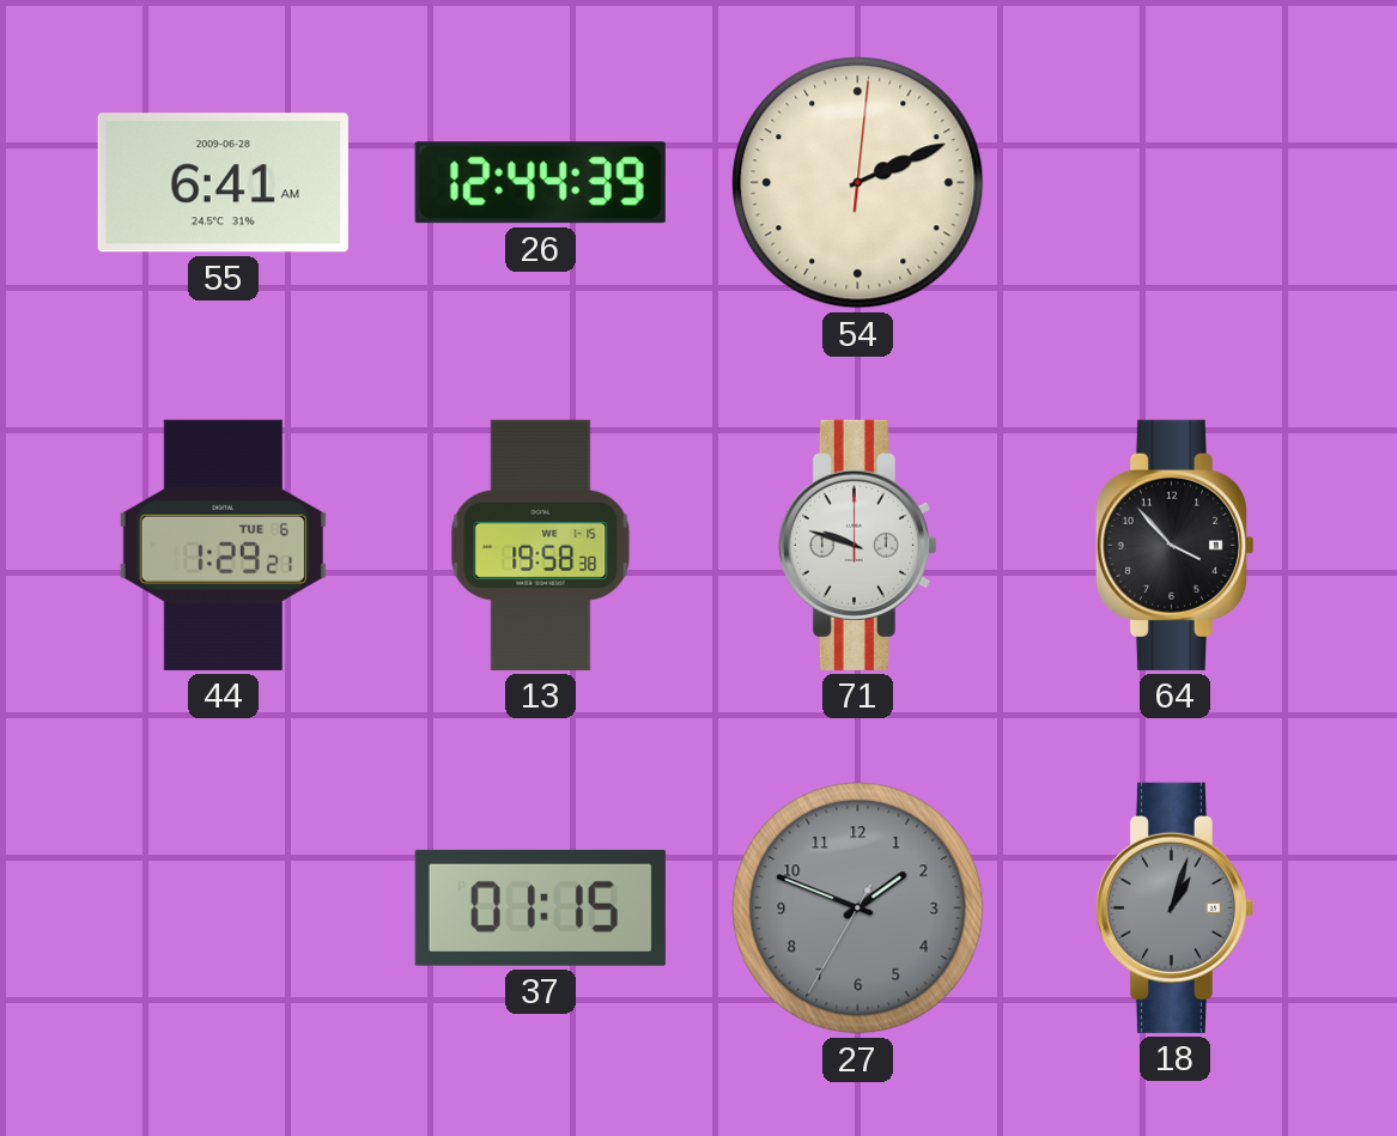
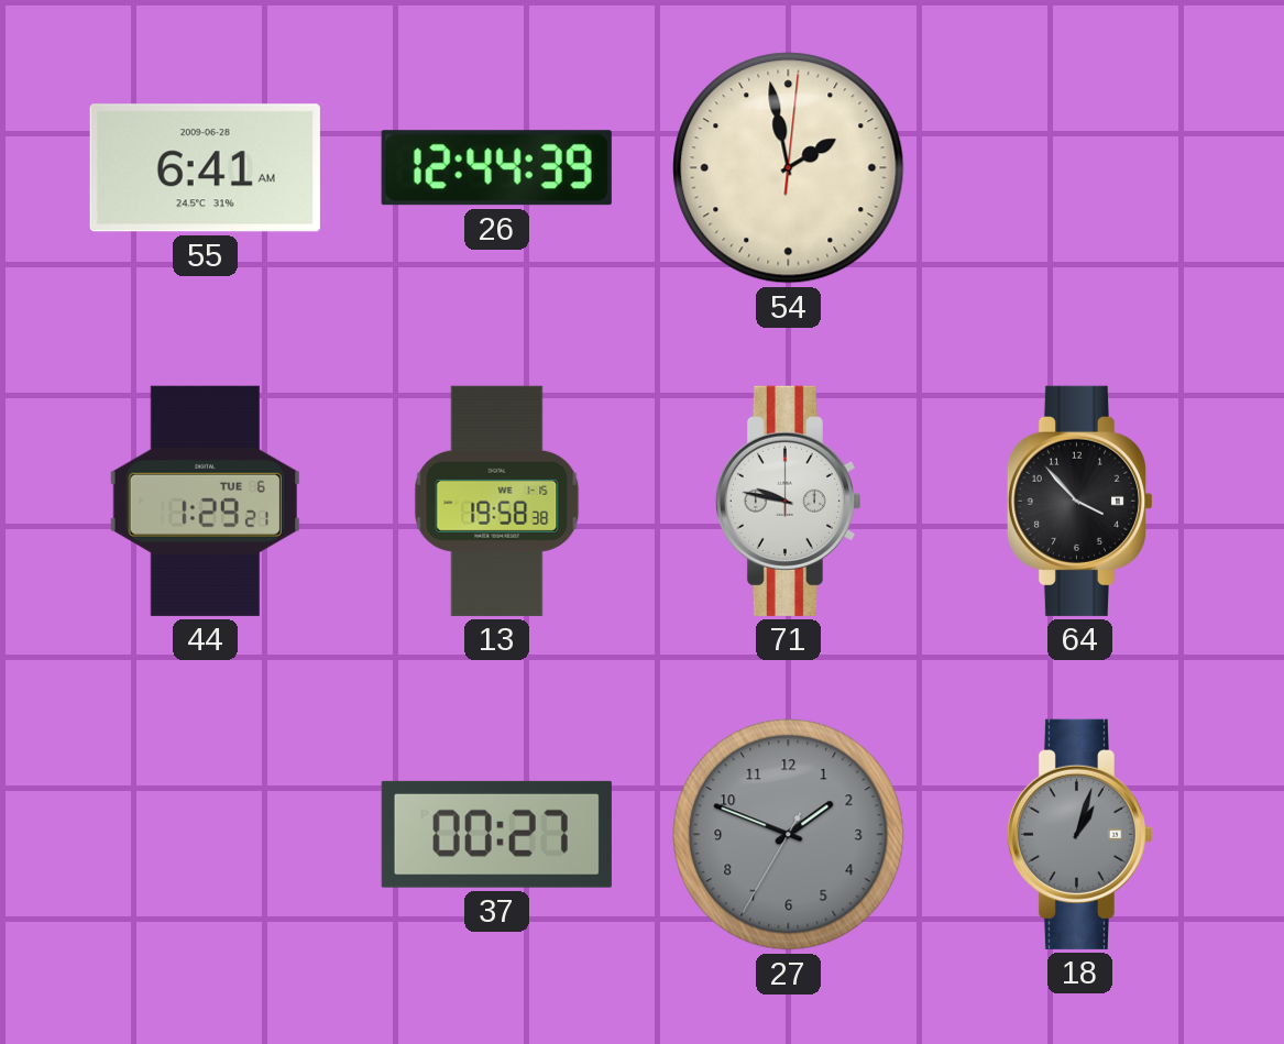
54: 2:11 -> 1:58
71: 9:48 -> 9:47
37: 01:15 -> 00:27
